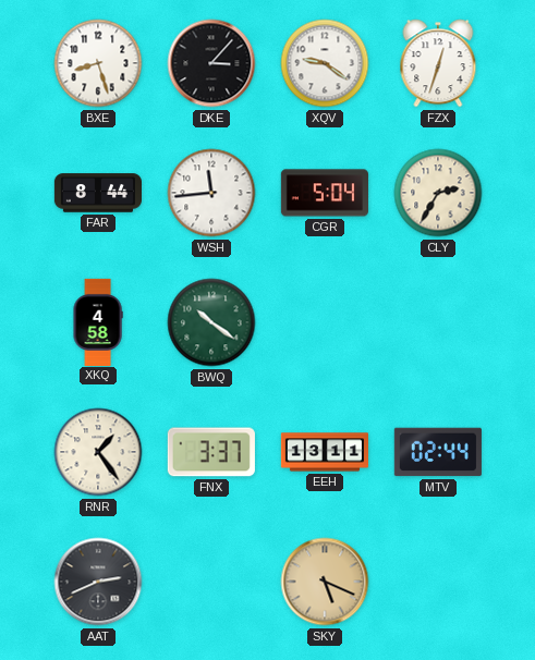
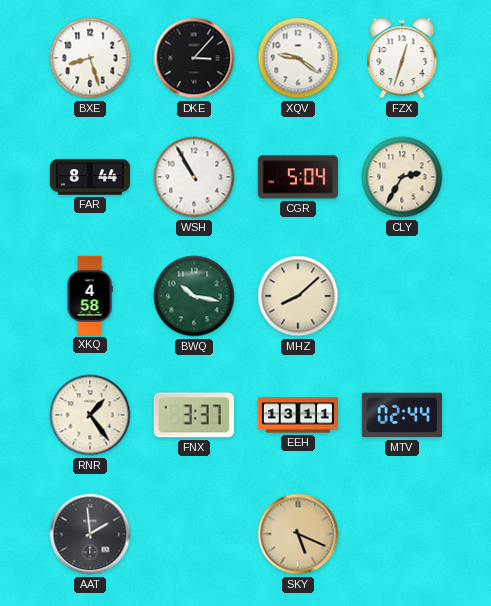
WSH: 11:44 -> 10:55
BWQ: 10:21 -> 10:17
MHZ: none -> 8:08
AAT: 2:41 -> 1:59
